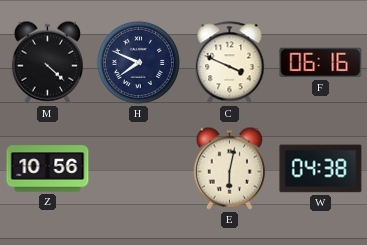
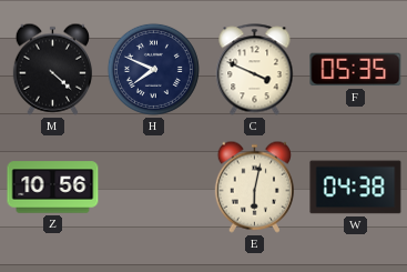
F: 06:16 -> 05:35
